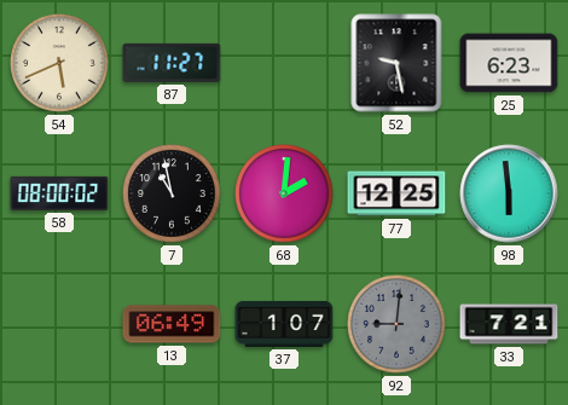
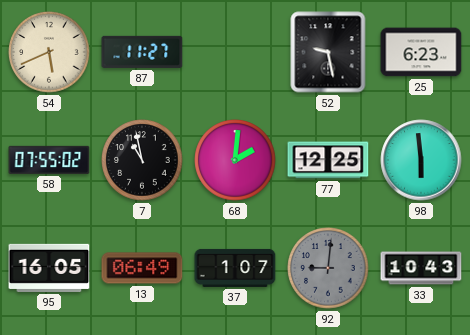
58: 08:00 -> 07:55
95: none -> 16:05
33: 7:21 -> 10:43
